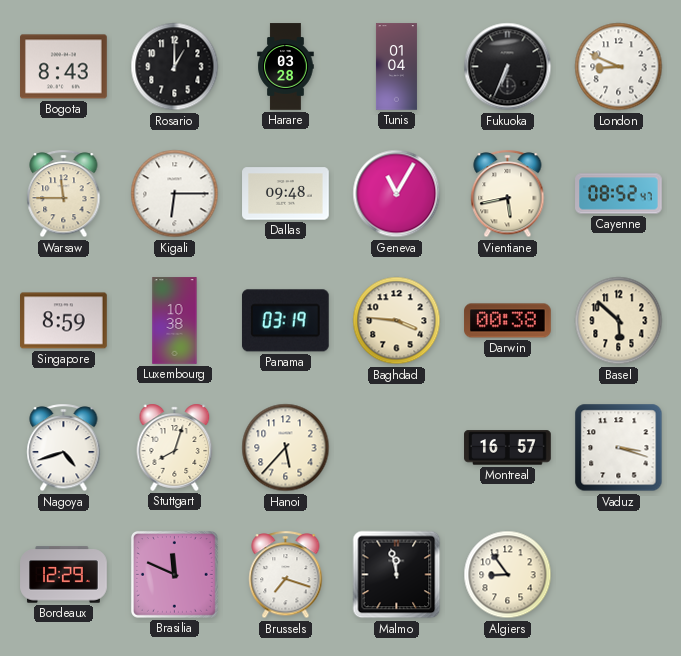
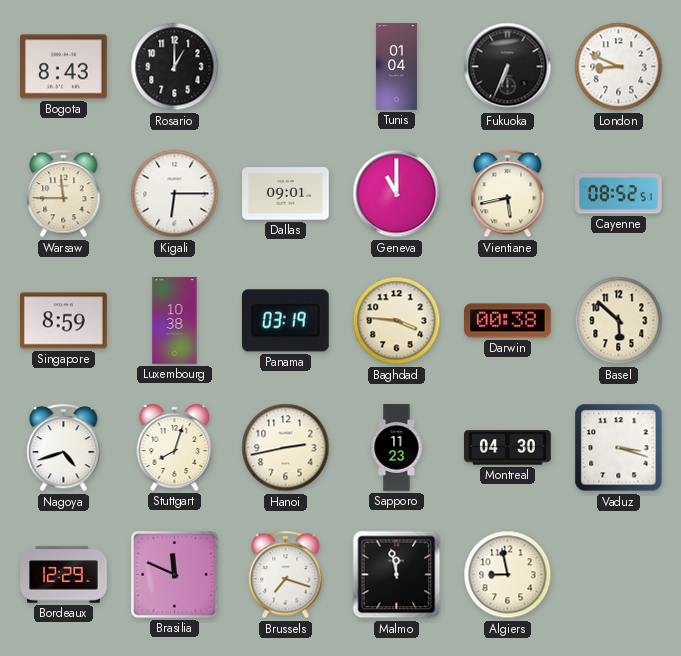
Harare: 03:28 -> none
Dallas: 09:48 -> 09:01
Geneva: 11:05 -> 11:00
Cayenne: 08:52:47 -> 08:52:51
Hanoi: 5:37 -> 2:43
Sapporo: none -> 11:23
Montreal: 16:57 -> 04:30
Algiers: 8:54 -> 8:58
